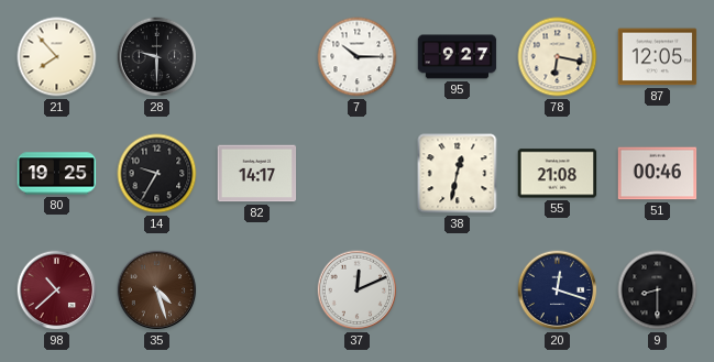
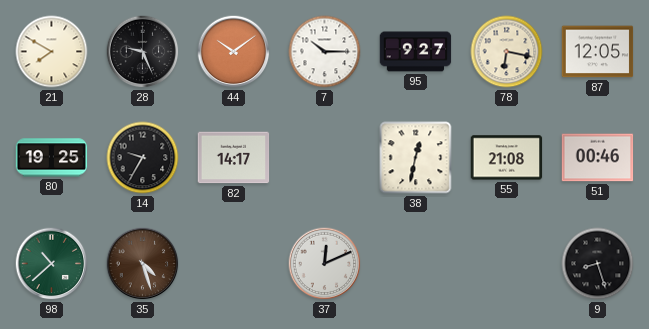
21: 7:53 -> 7:50
28: 9:30 -> 9:26
44: none -> 10:09
98 dial: burgundy -> green
20: 12:18 -> none
9: 8:30 -> 8:27
